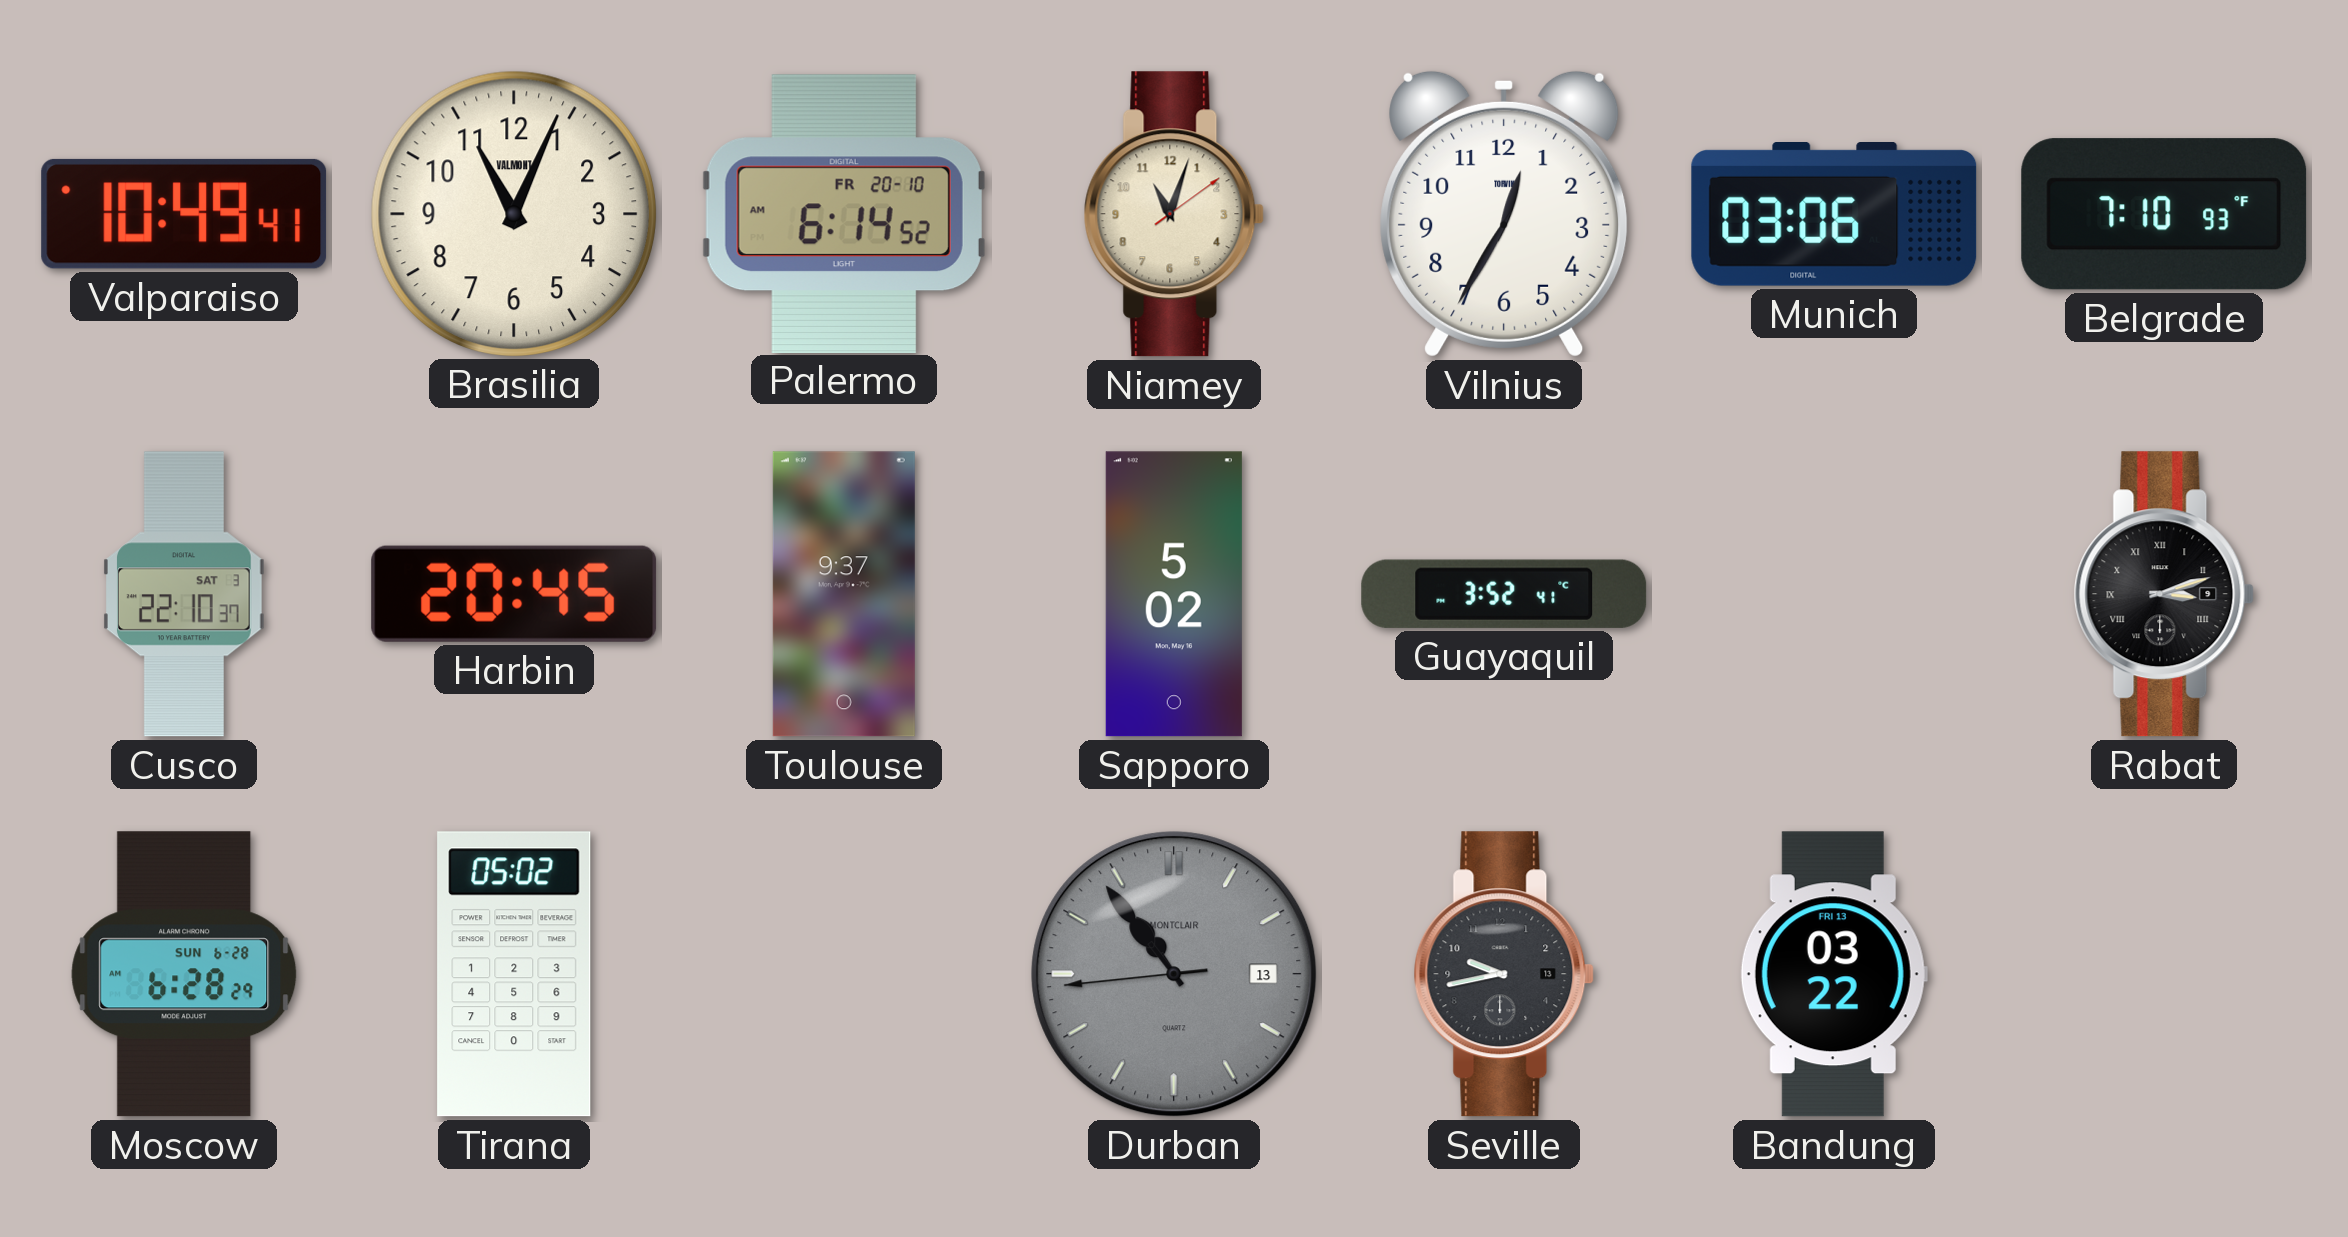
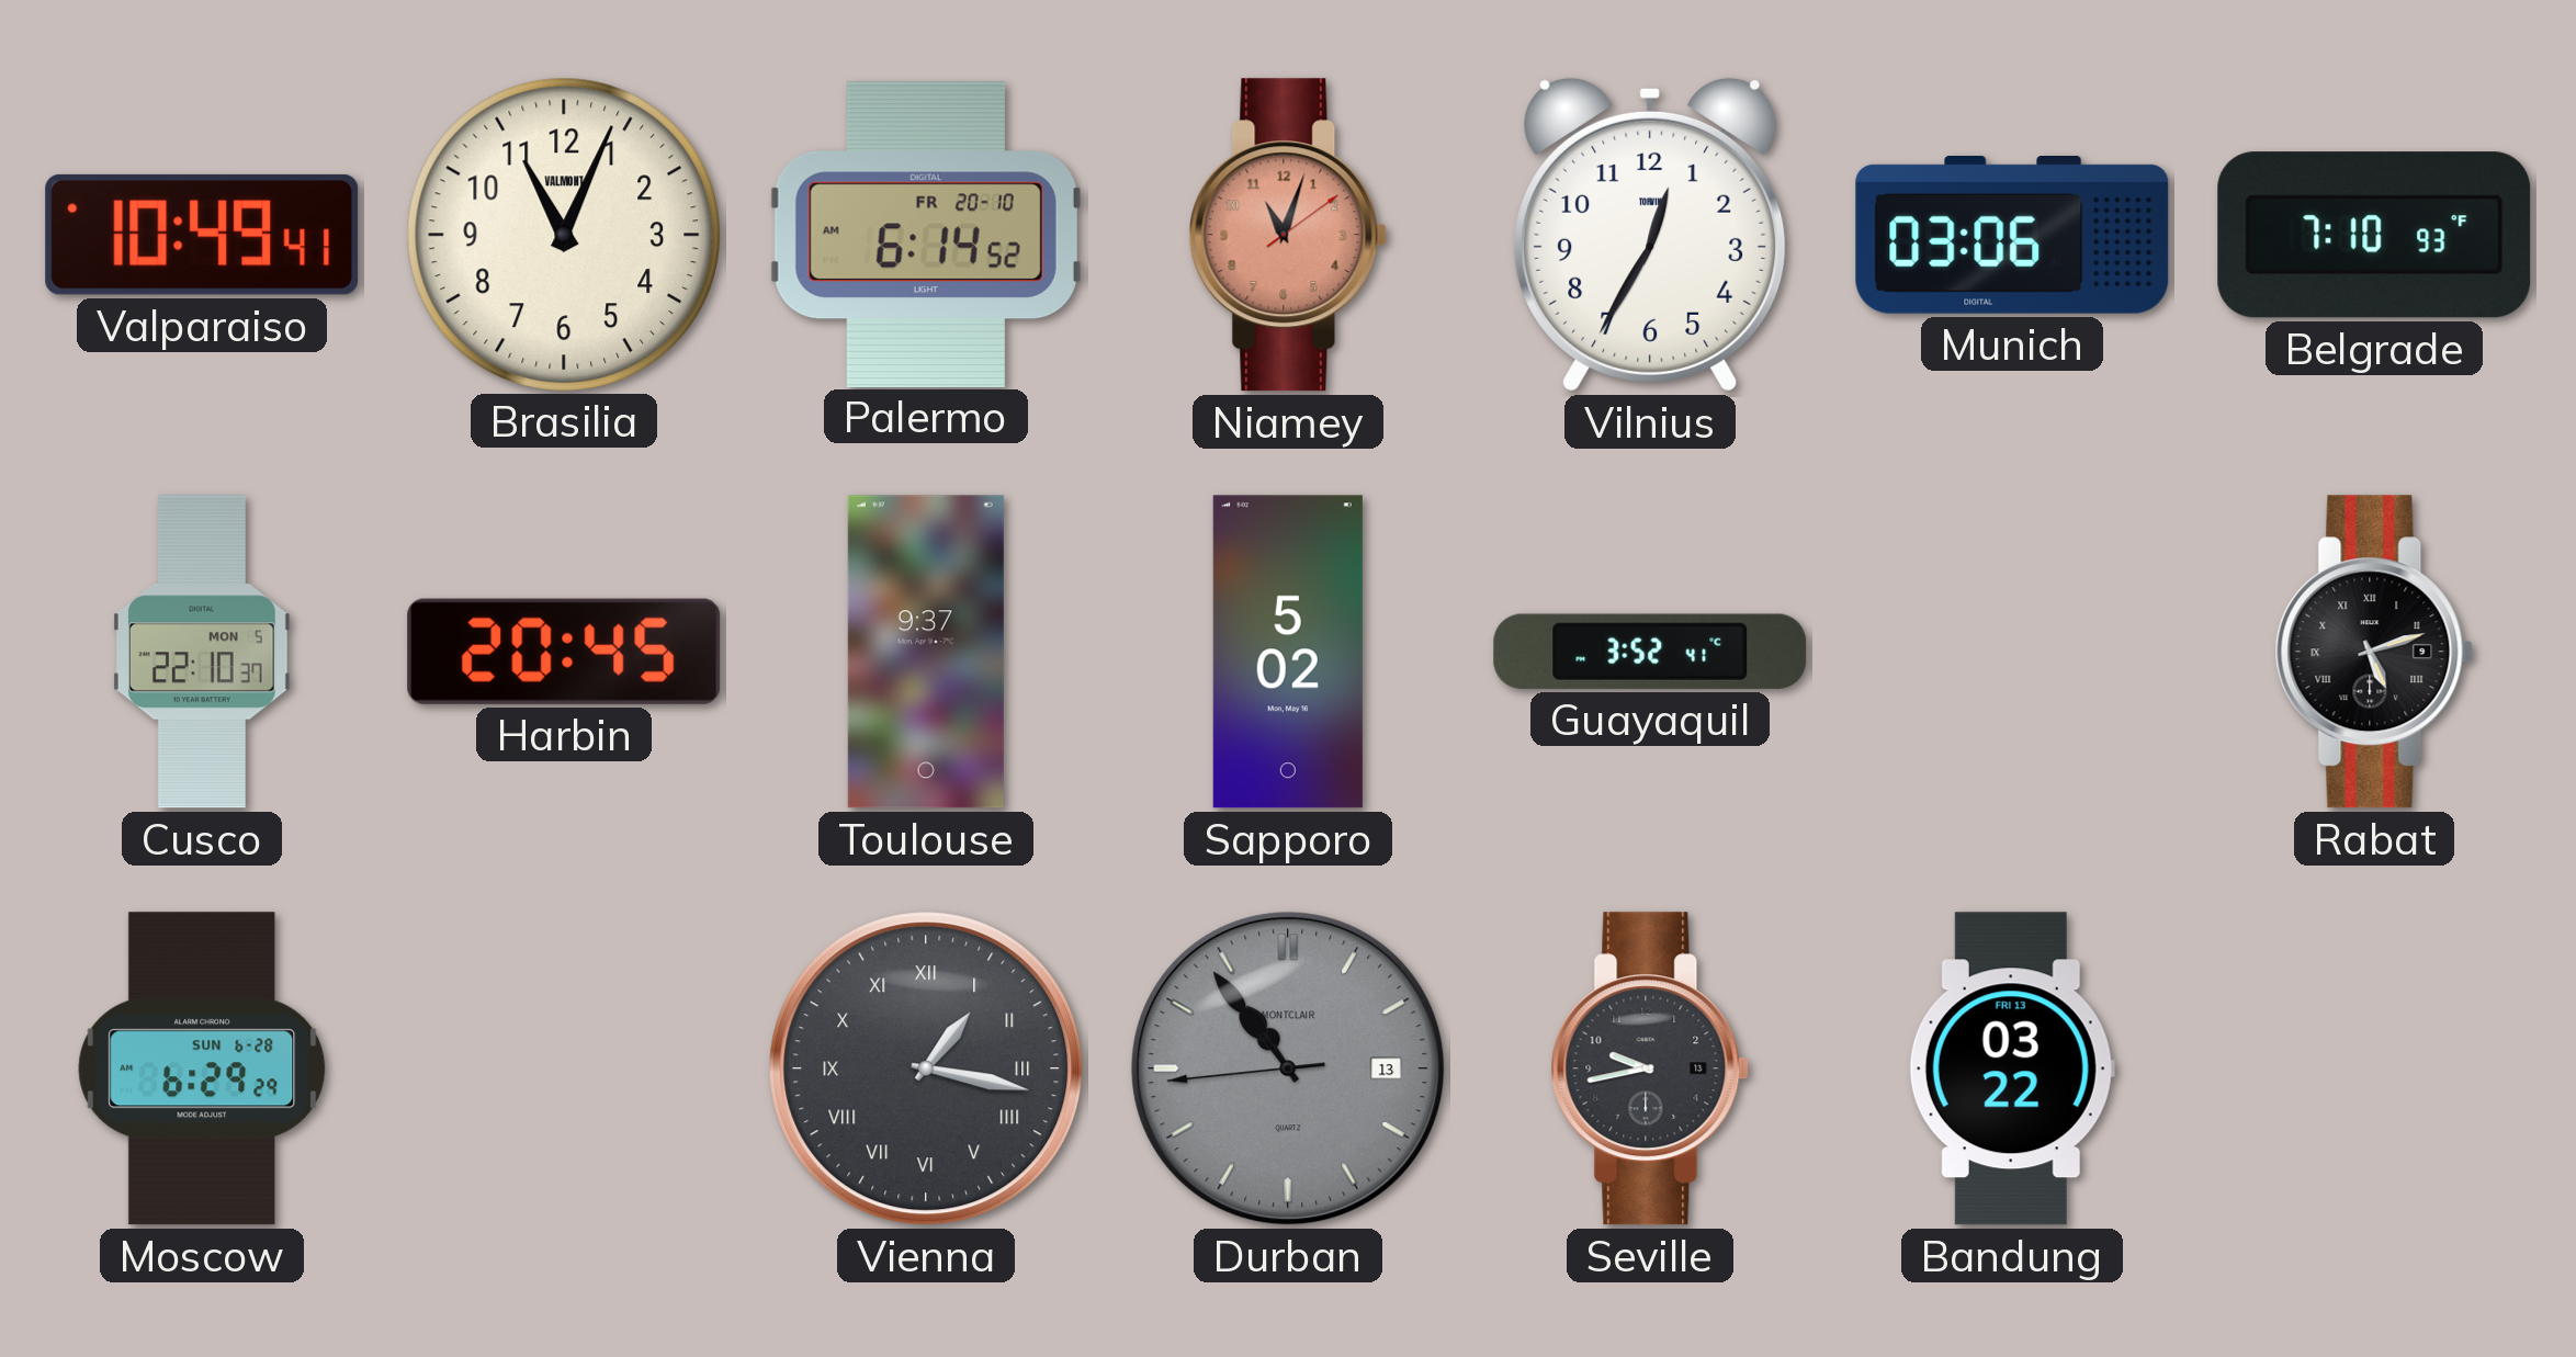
Niamey dial: cream -> salmon
Cusco date: SAT 3 -> MON 5
Rabat: 3:12 -> 5:12
Moscow: 6:28 -> 6:29
Tirana: 05:02 -> none
Vienna: none -> 1:17
